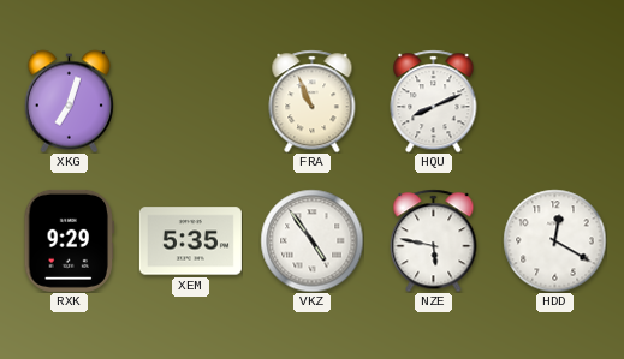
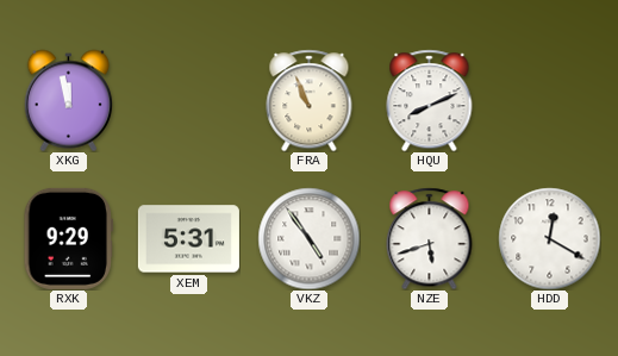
XKG: 7:03 -> 11:58
XEM: 5:35 -> 5:31
NZE: 5:47 -> 5:42
